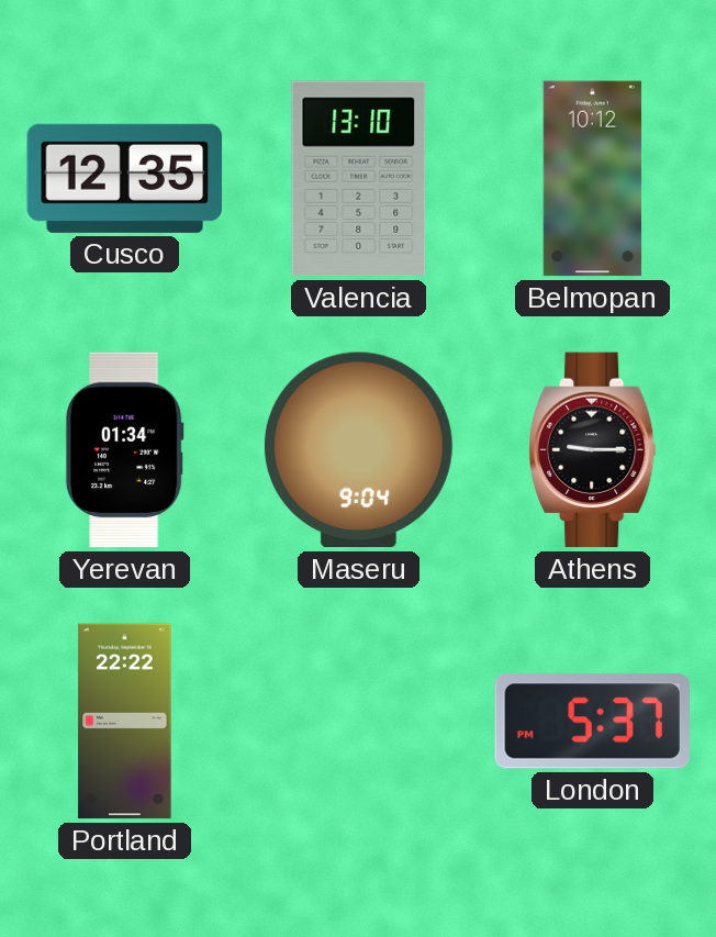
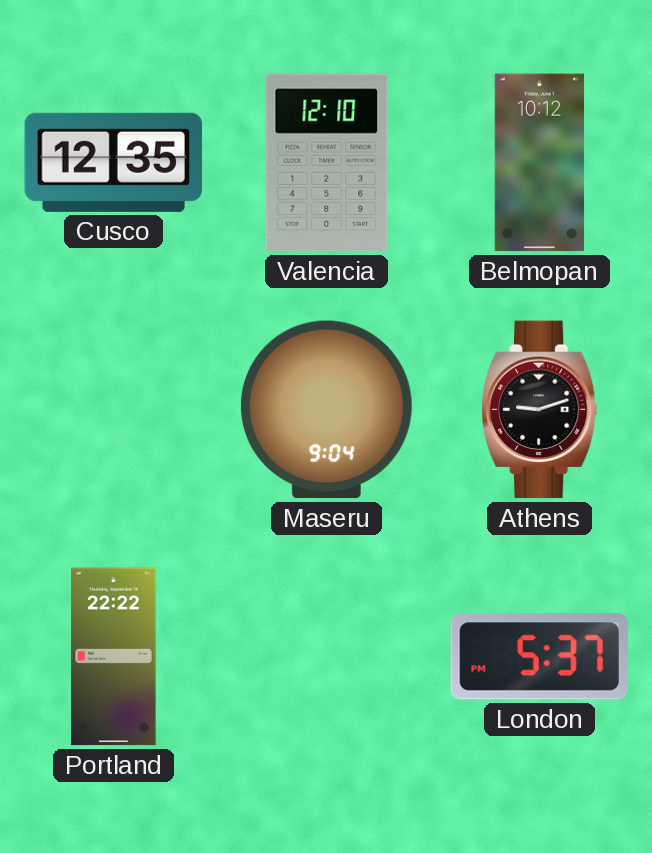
Valencia: 13:10 -> 12:10
Yerevan: 01:34 -> none
Athens: 9:15 -> 9:12
